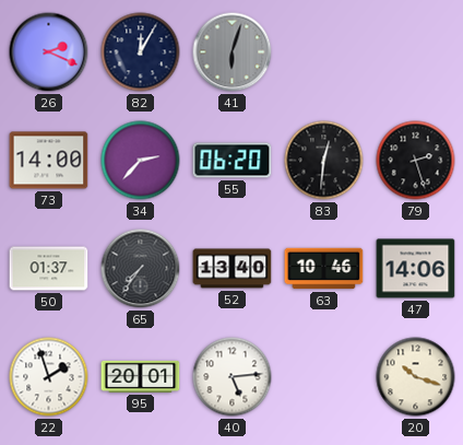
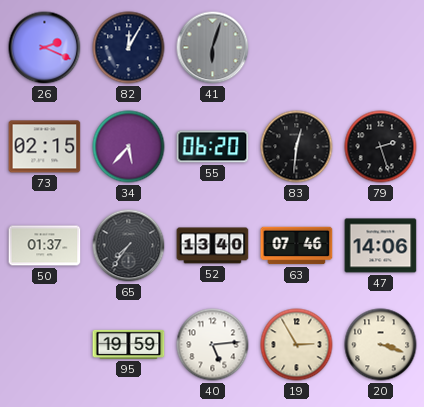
73: 14:00 -> 02:15
34: 2:37 -> 5:37
63: 10:46 -> 07:46
22: 1:57 -> none
95: 20:01 -> 19:59
19: none -> 2:55
20: 10:18 -> 3:18
